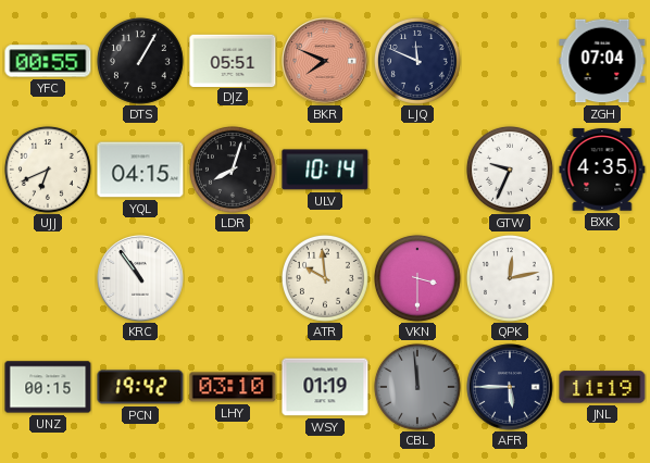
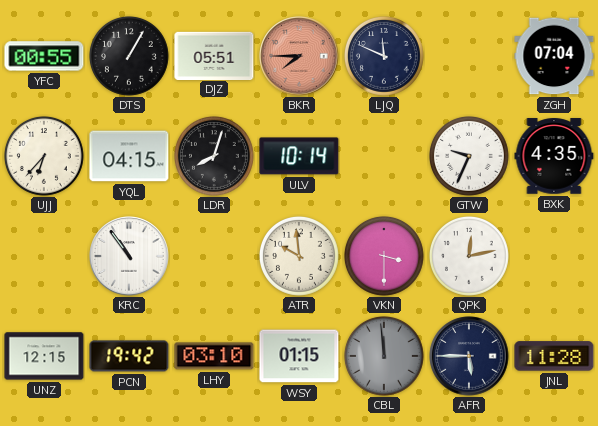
BKR: 7:49 -> 7:45
UJJ: 6:41 -> 6:37
UNZ: 00:15 -> 12:15
WSY: 01:19 -> 01:15
JNL: 11:19 -> 11:28
